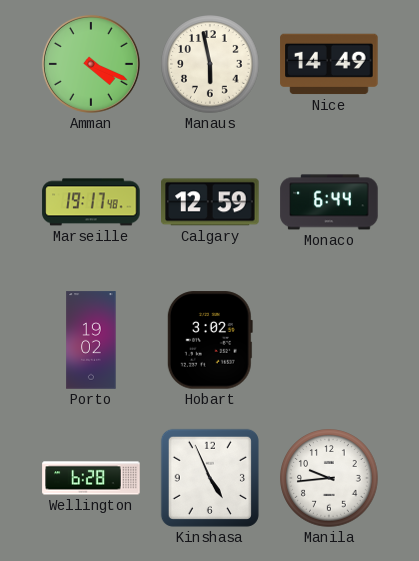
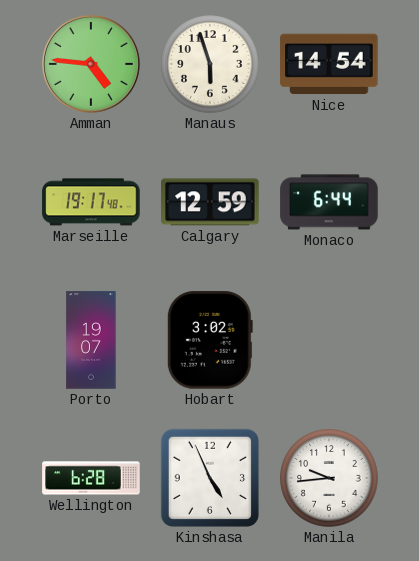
Amman: 4:19 -> 4:46
Manaus: 5:58 -> 5:57
Nice: 14:49 -> 14:54
Porto: 19:02 -> 19:07
